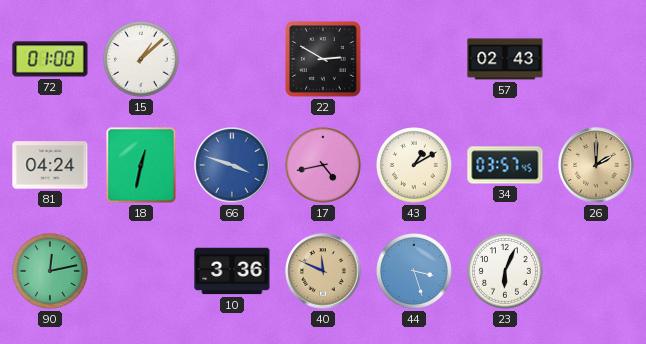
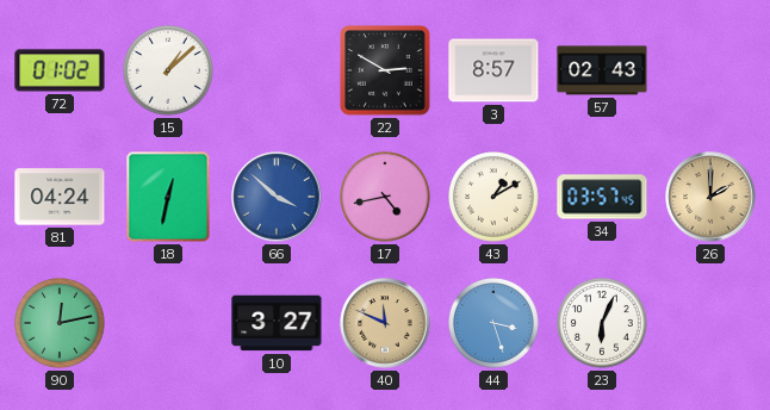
72: 01:00 -> 01:02
3: none -> 8:57
66: 3:48 -> 3:52
10: 3:36 -> 3:27
